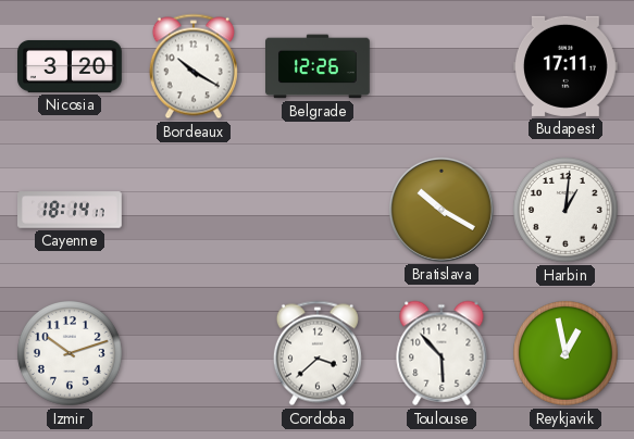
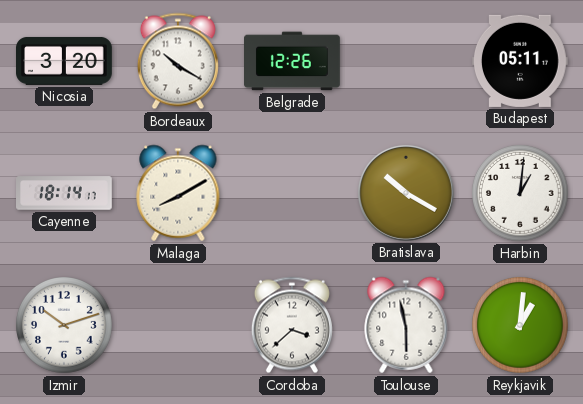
Budapest: 17:11 -> 05:11
Malaga: none -> 8:10
Toulouse: 5:53 -> 5:58
Reykjavik: 12:58 -> 1:01
